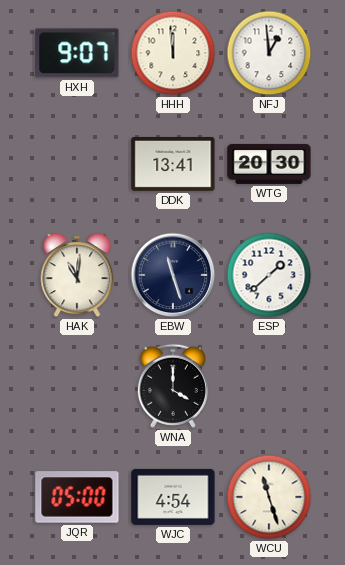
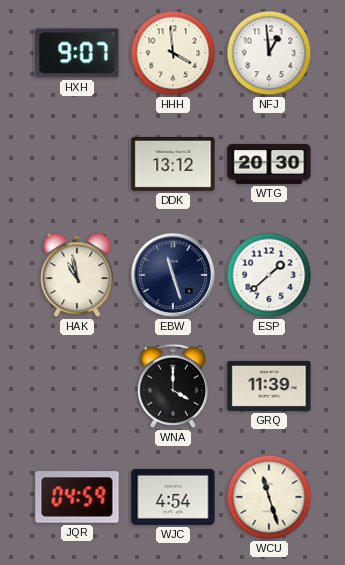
HHH: 11:59 -> 3:59
DDK: 13:41 -> 13:12
HAK: 11:01 -> 10:58
GRQ: none -> 11:39
JQR: 05:00 -> 04:59
